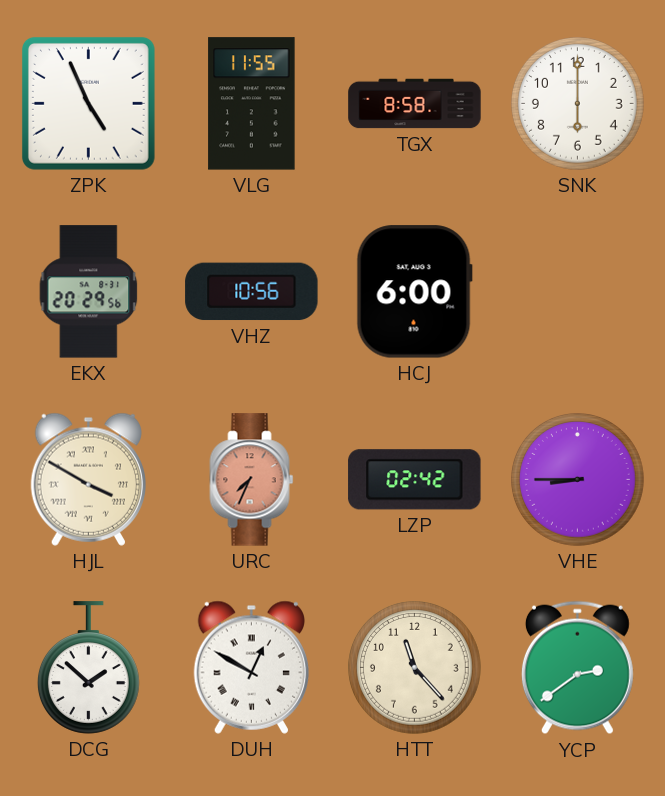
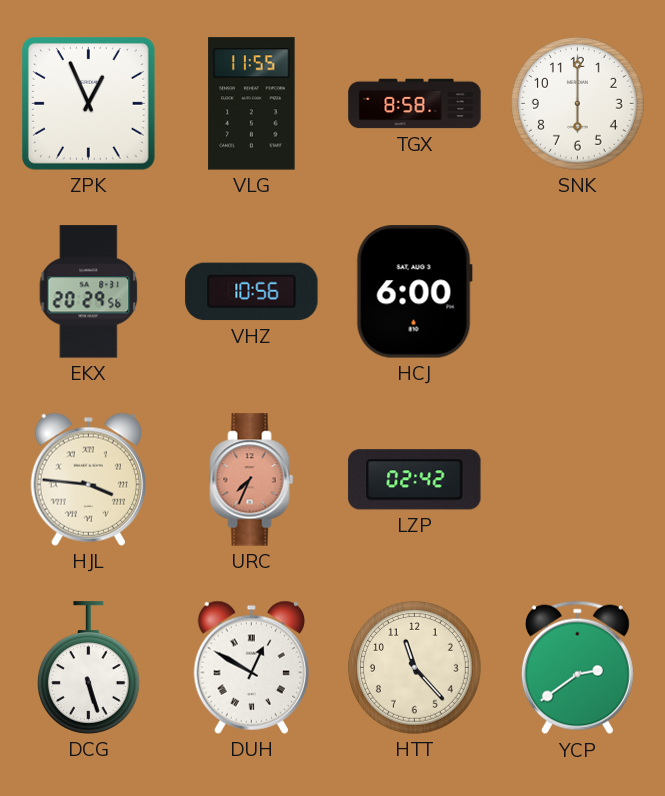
ZPK: 4:56 -> 12:56
HJL: 3:50 -> 3:46
VHE: 8:45 -> none
DCG: 1:52 -> 5:27
